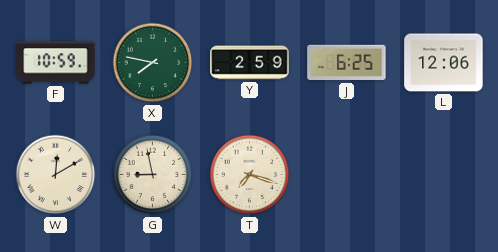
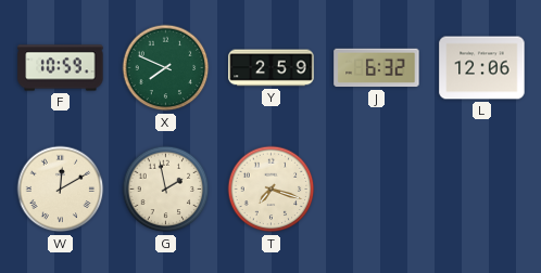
X: 7:47 -> 7:49
J: 6:25 -> 6:32
G: 8:58 -> 1:58
